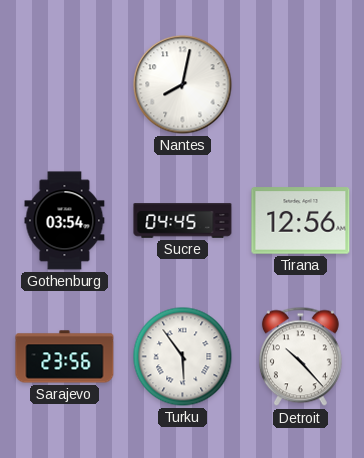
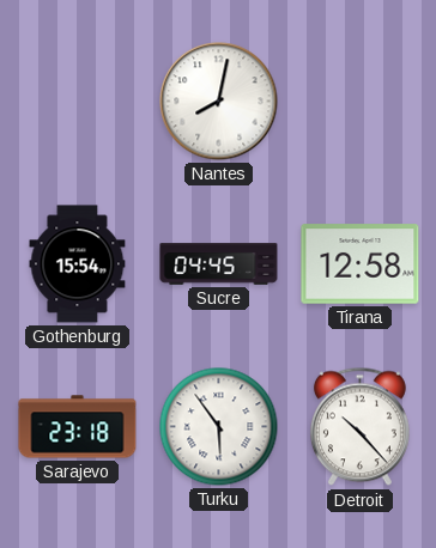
Gothenburg: 03:54 -> 15:54
Tirana: 12:56 -> 12:58
Sarajevo: 23:56 -> 23:18
